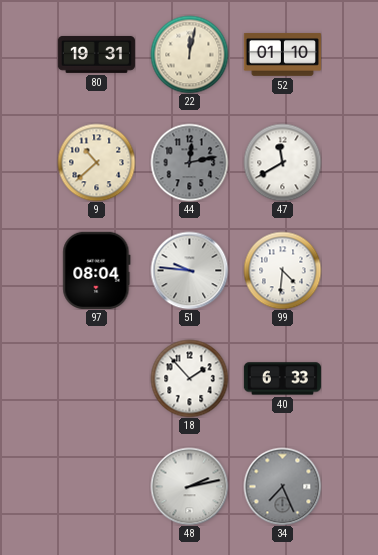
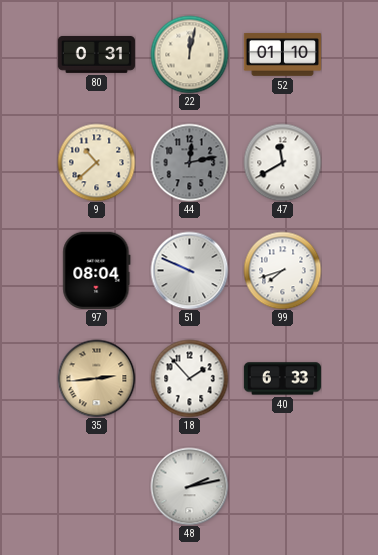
80: 19:31 -> 0:31
51: 9:46 -> 9:49
99: 4:31 -> 7:42
35: none -> 2:44
34: 7:26 -> none
